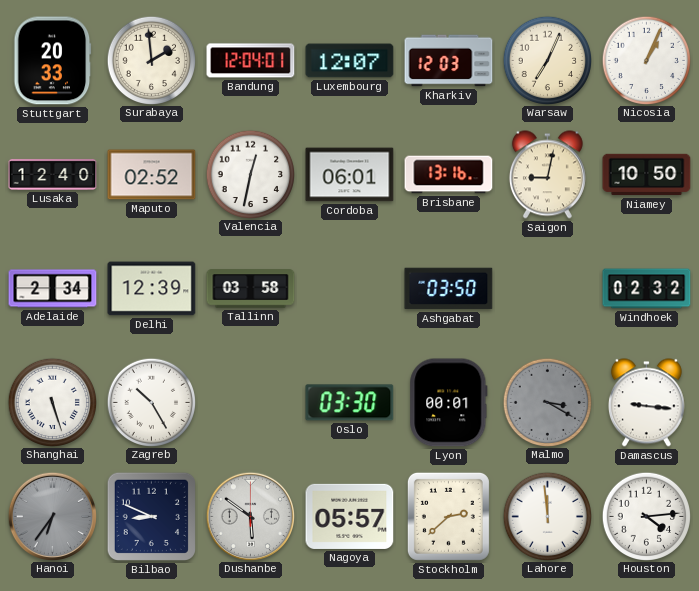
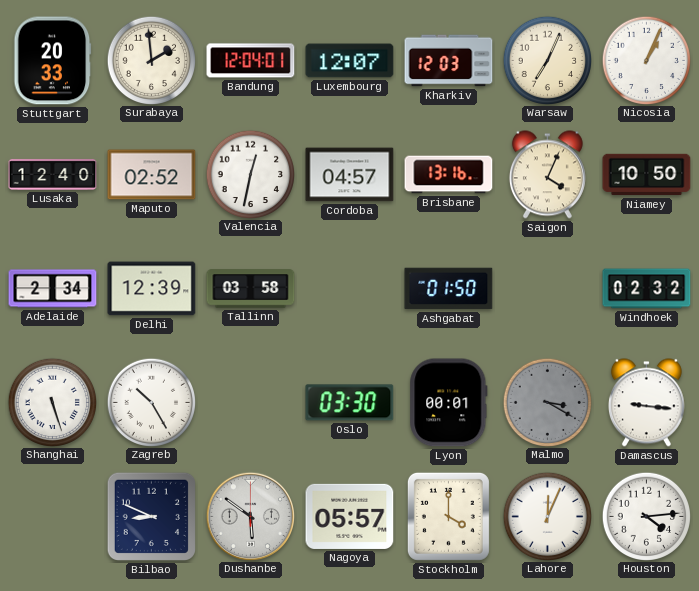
Cordoba: 06:01 -> 04:57
Saigon: 9:02 -> 4:04
Ashgabat: 03:50 -> 01:50
Hanoi: 6:36 -> none
Stockholm: 2:38 -> 4:00
Lahore: 11:59 -> 12:04
